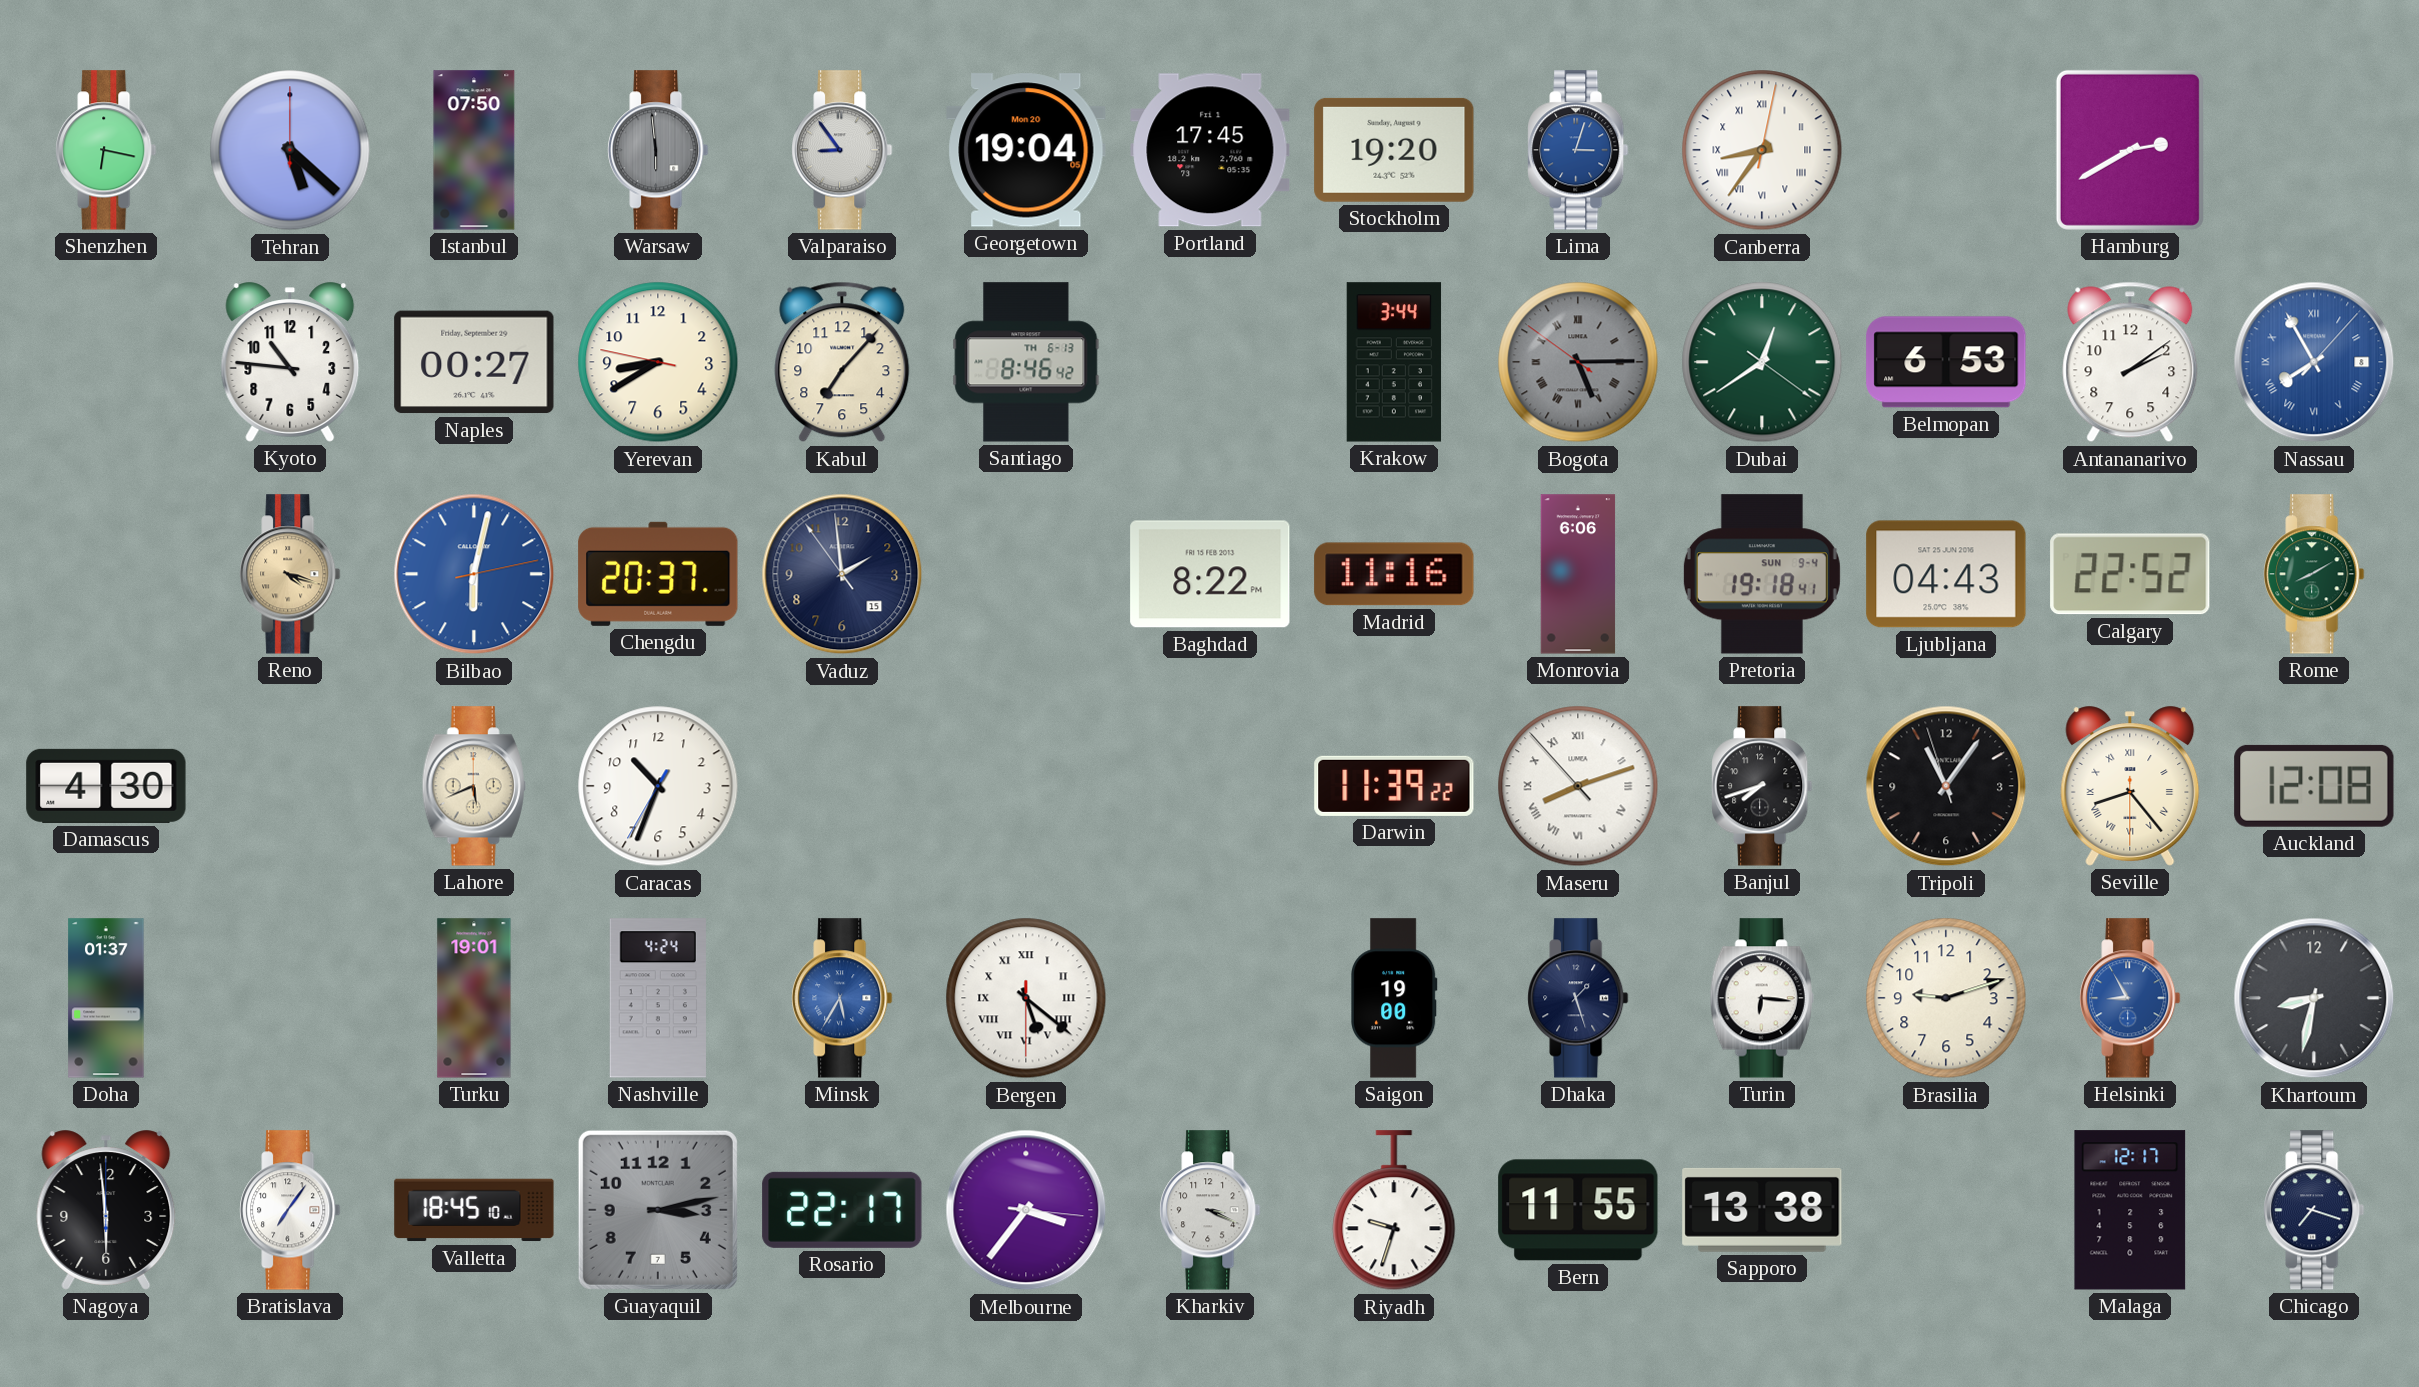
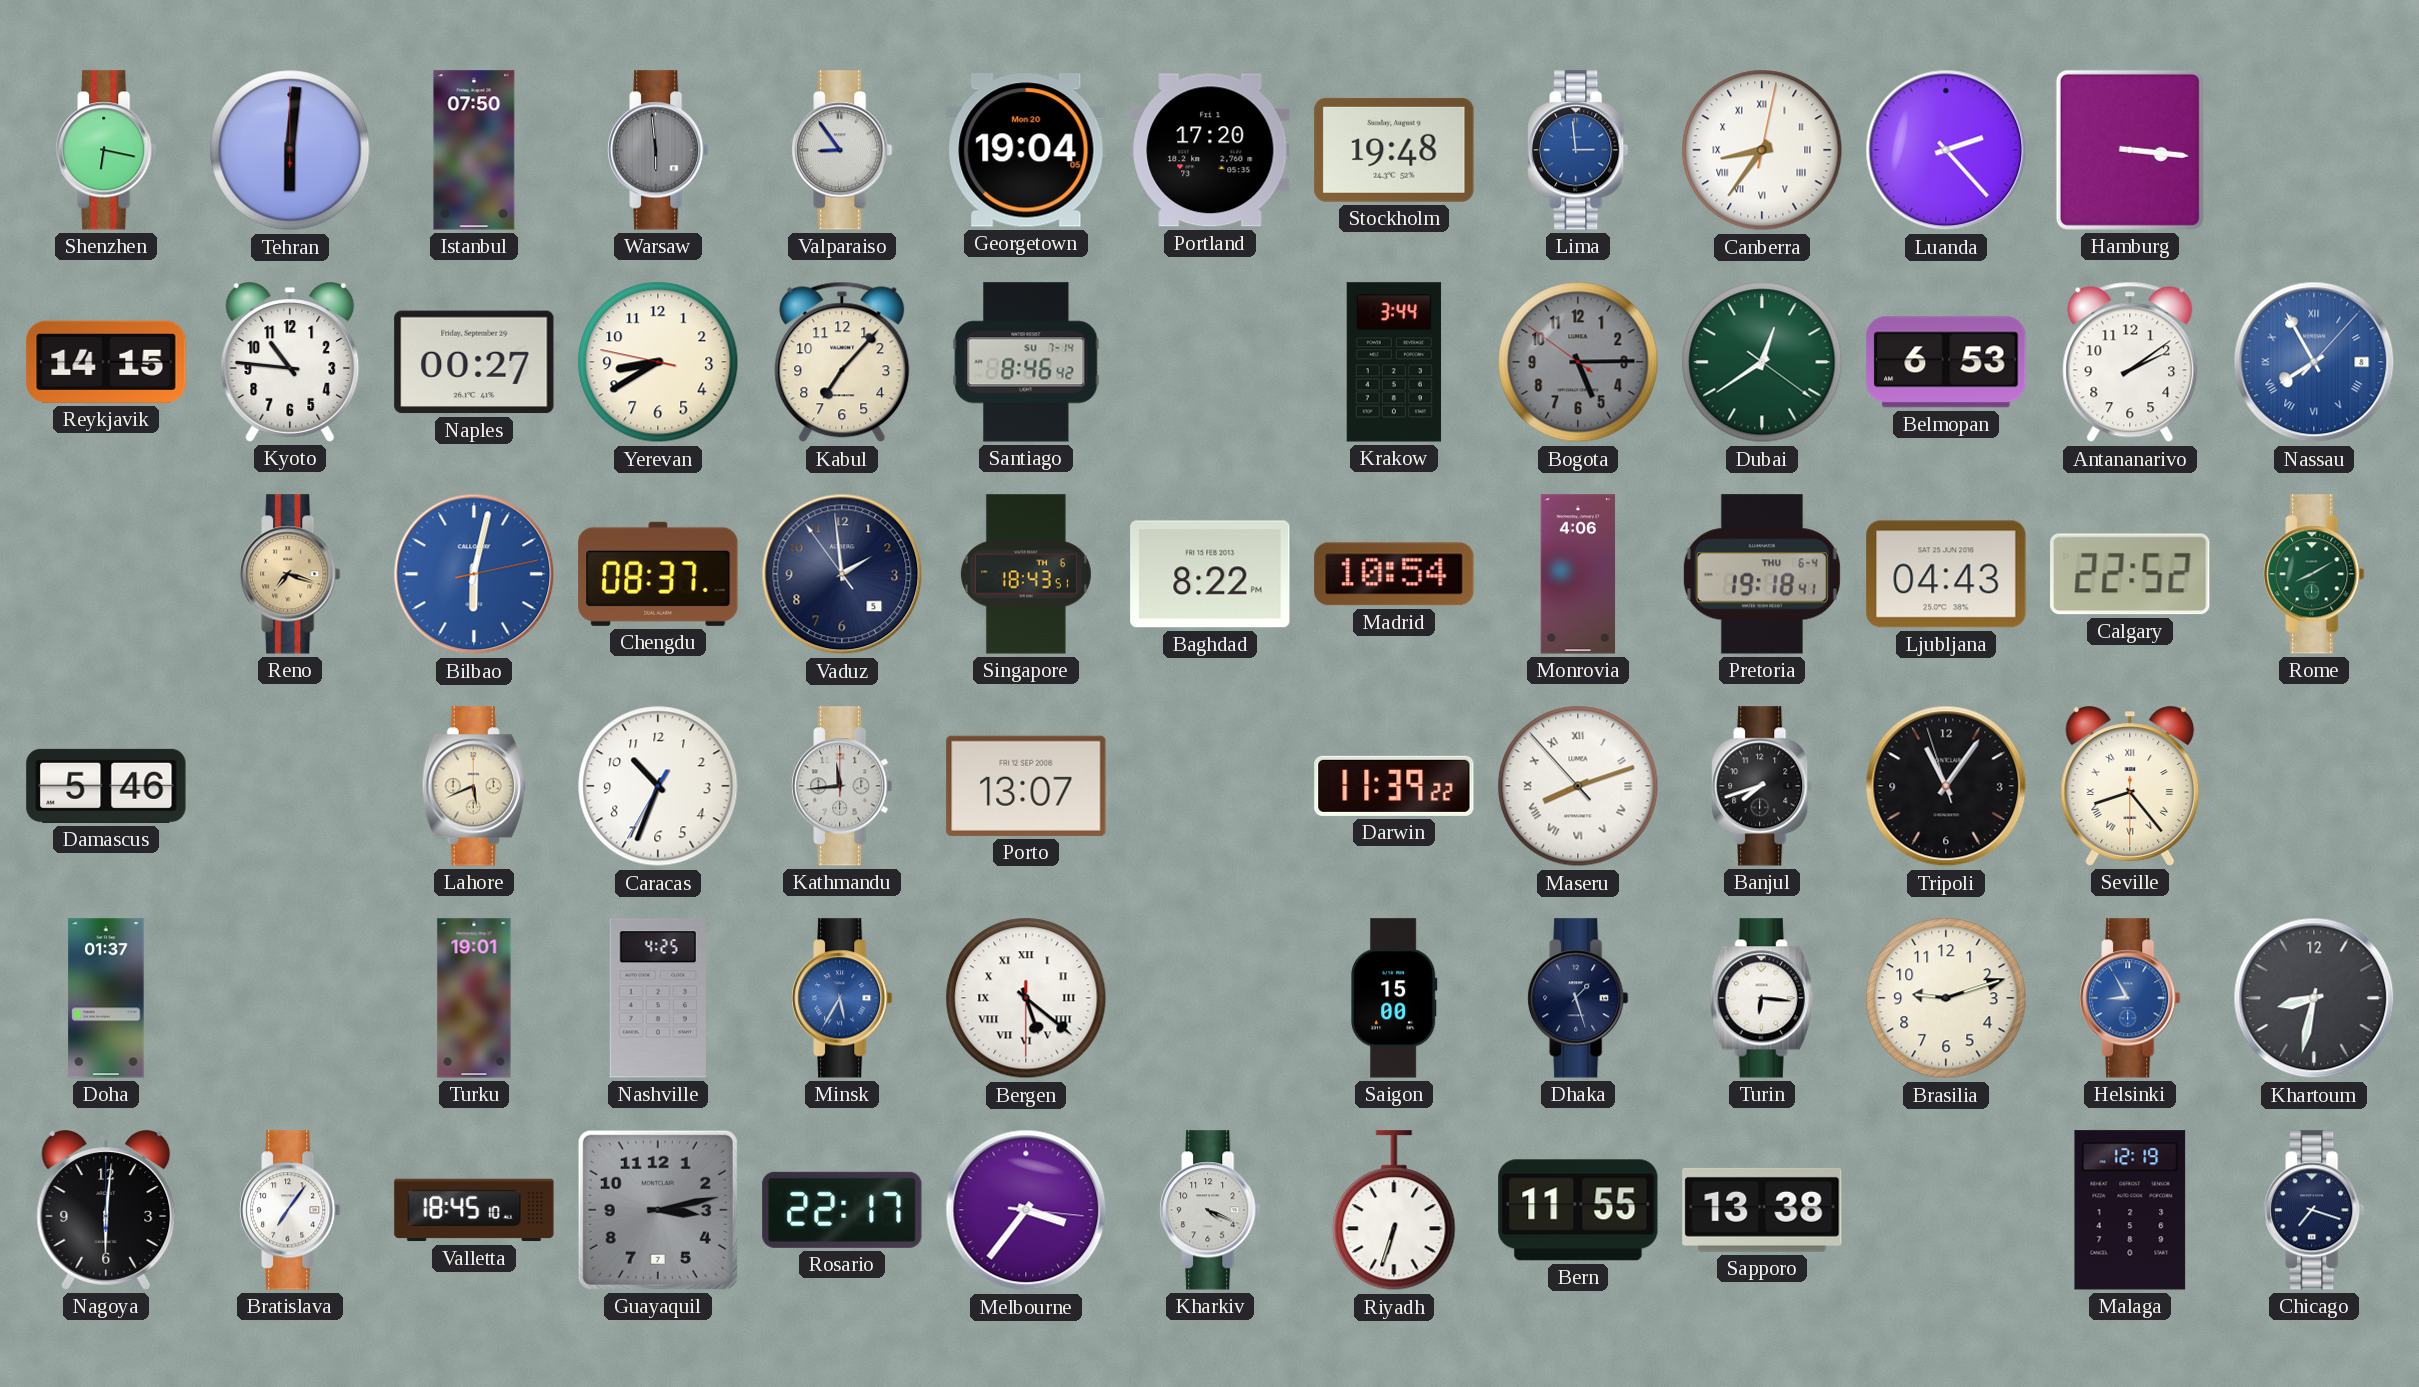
Tehran: 5:22 -> 6:01
Portland: 17:45 -> 17:20
Stockholm: 19:20 -> 19:48
Lima: 3:03 -> 2:59
Luanda: none -> 2:23
Hamburg: 2:40 -> 3:16
Reykjavik: none -> 14:15
Santiago date: TH 6-13 -> SU 7-14
Bogota numerals: Roman -> Arabic
Reno: 4:18 -> 7:18
Chengdu: 20:37 -> 08:37
Vaduz date: 15 -> 5
Singapore: none -> 18:43
Madrid: 11:16 -> 10:54
Monrovia: 6:06 -> 4:06
Pretoria date: SUN 9-4 -> THU 6-4
Damascus: 4:30 -> 5:46
Kathmandu: none -> 11:44
Porto: none -> 13:07
Auckland: 12:08 -> none
Nashville: 4:24 -> 4:25
Saigon: 19:00 -> 15:00
Nagoya: 5:59 -> 6:01
Kharkiv: 3:19 -> 4:19
Riyadh: 9:33 -> 6:33
Malaga: 12:17 -> 12:19
